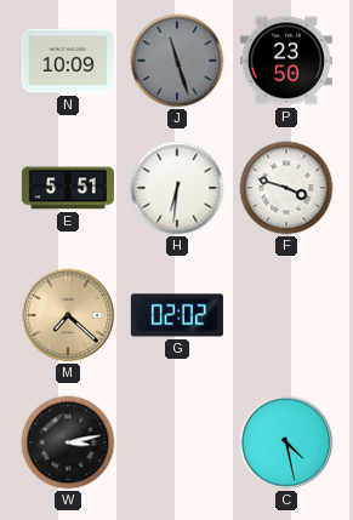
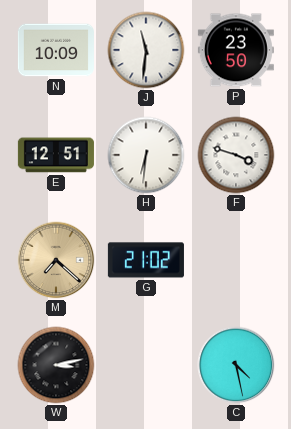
J: 11:27 -> 11:31
J dial: grey -> white
E: 5:51 -> 12:51
G: 02:02 -> 21:02
